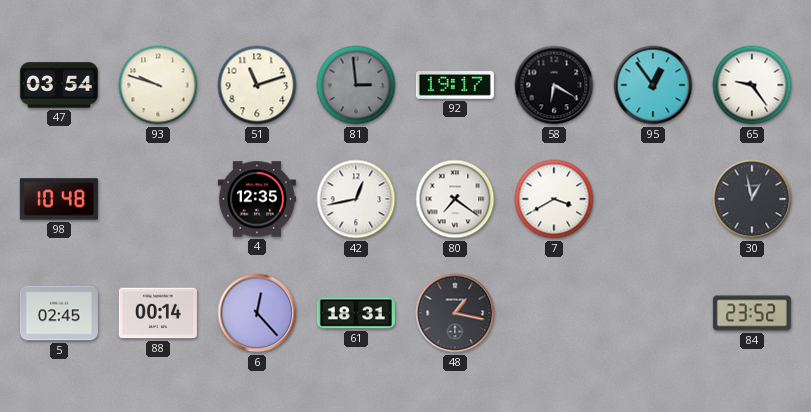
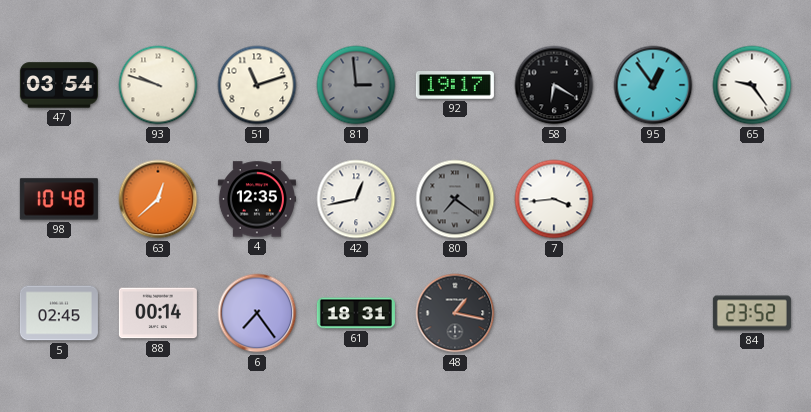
63: none -> 12:38
80 dial: white -> grey
7: 3:40 -> 3:44
30: 12:58 -> none
6: 12:23 -> 7:24
